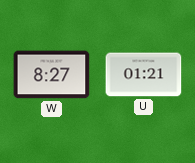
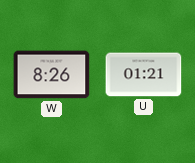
W: 8:27 -> 8:26
